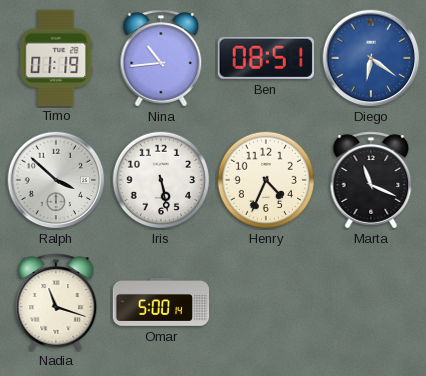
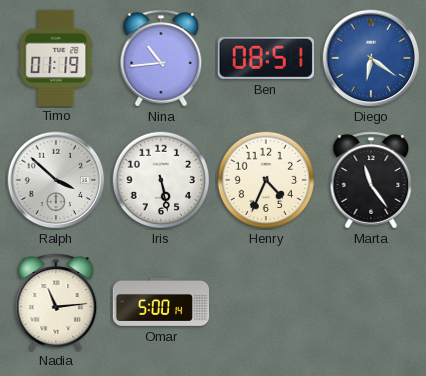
Marta: 11:19 -> 11:24
Nadia: 11:18 -> 11:14
